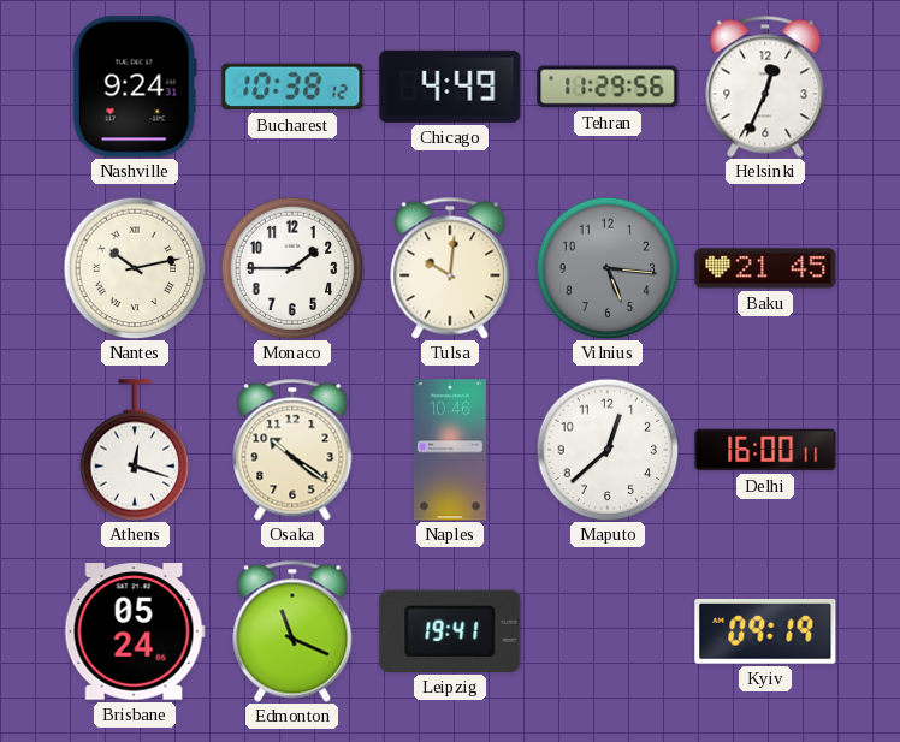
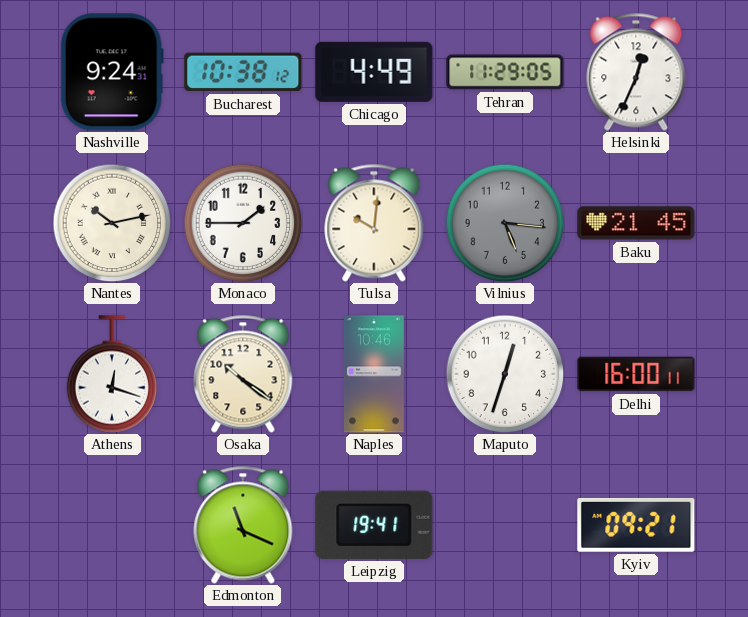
Tehran: 11:29:56 -> 11:29:05
Maputo: 12:38 -> 12:33
Brisbane: 05:24 -> none
Kyiv: 09:19 -> 09:21
